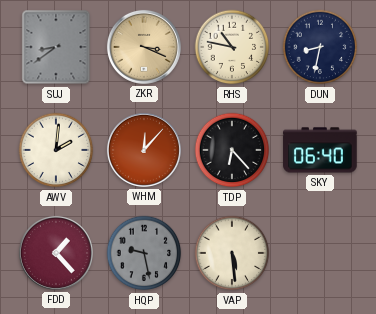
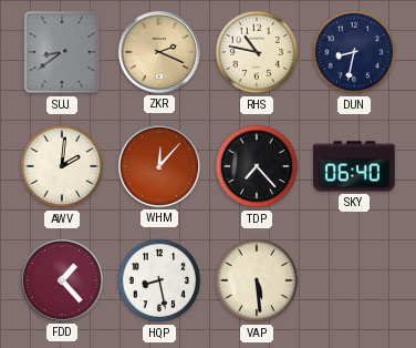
ZKR: 3:19 -> 2:19
TDP: 6:23 -> 7:23
HQP: 9:28 -> 8:28
HQP dial: grey -> white
